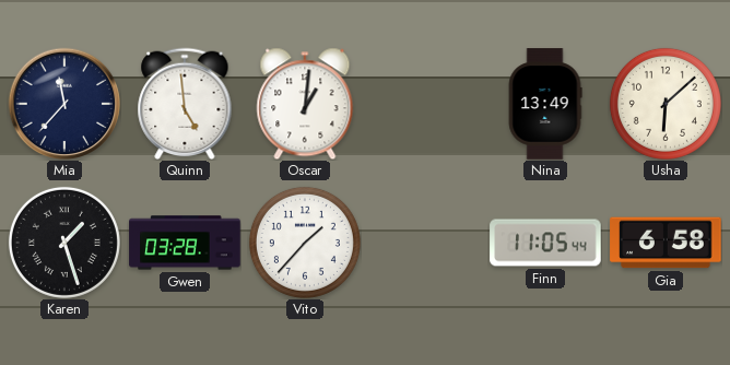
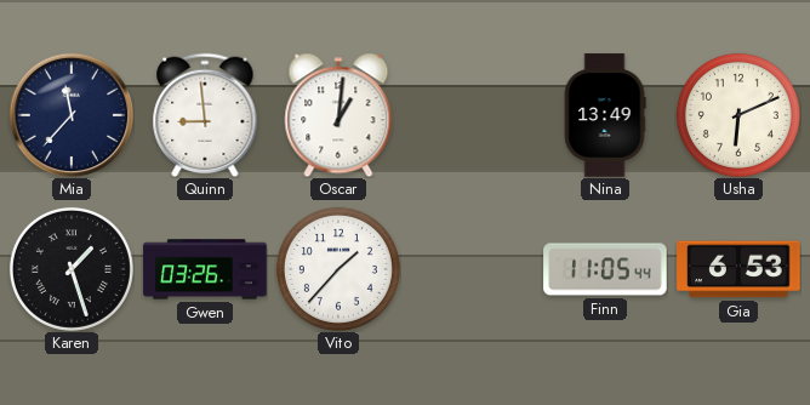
Quinn: 4:59 -> 8:59
Usha: 6:08 -> 6:11
Gwen: 03:28 -> 03:26
Gia: 6:58 -> 6:53
